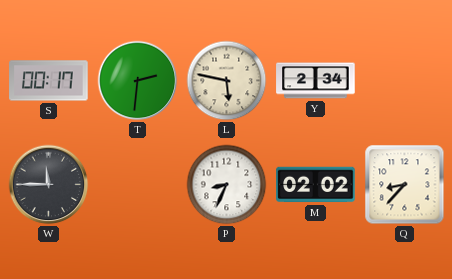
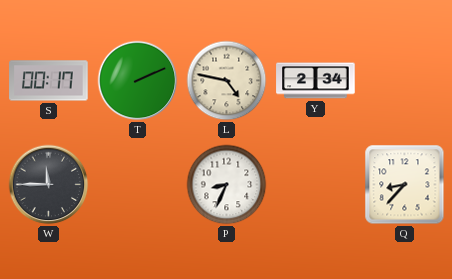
T: 2:31 -> 2:11
L: 5:47 -> 4:47
M: 02:02 -> none
